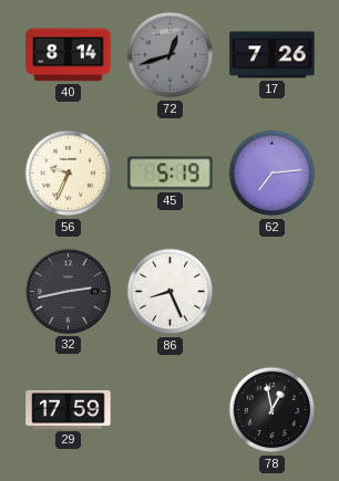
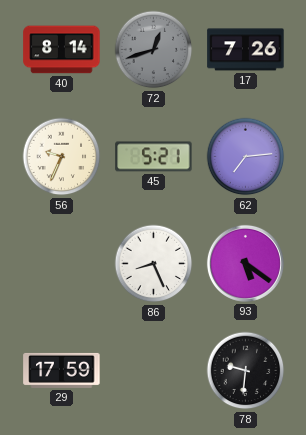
45: 5:19 -> 5:21
32: 2:43 -> none
93: none -> 5:21
78: 12:58 -> 9:31
